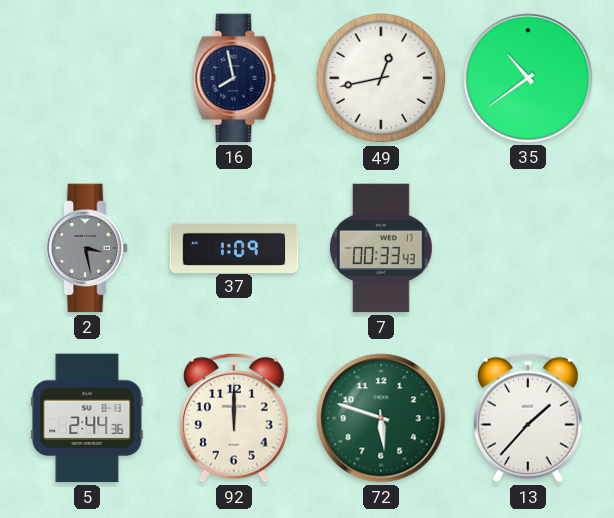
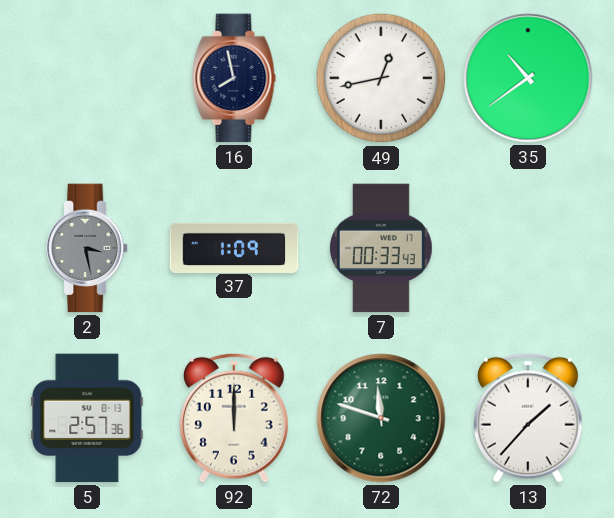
5: 2:44 -> 2:57
72: 5:48 -> 11:48
